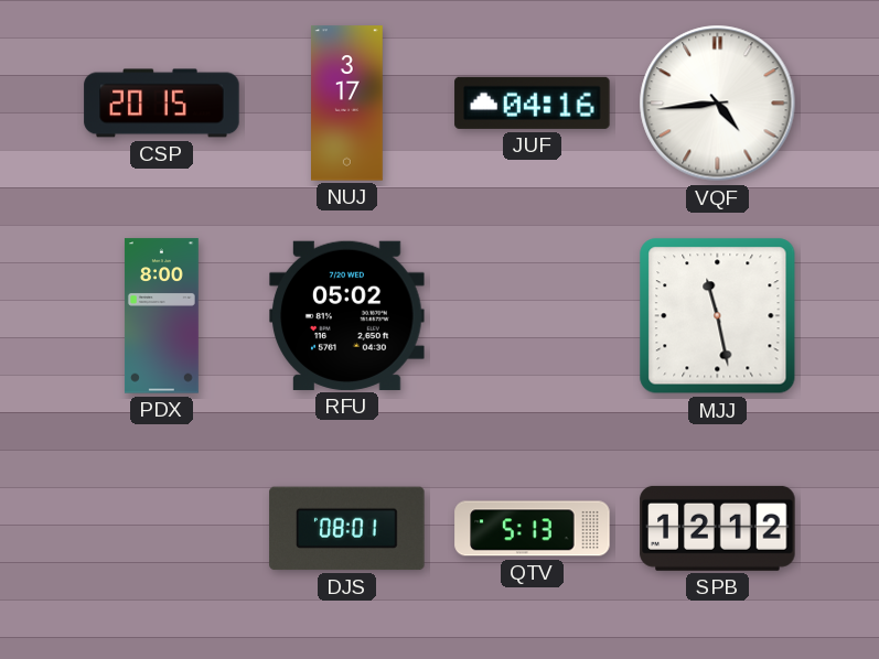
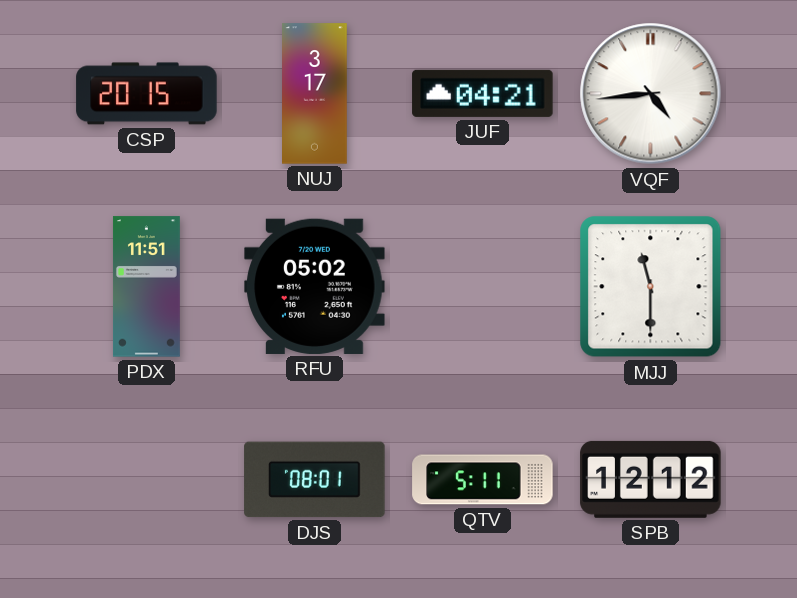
JUF: 04:16 -> 04:21
PDX: 8:00 -> 11:51
MJJ: 11:28 -> 11:30
QTV: 5:13 -> 5:11
